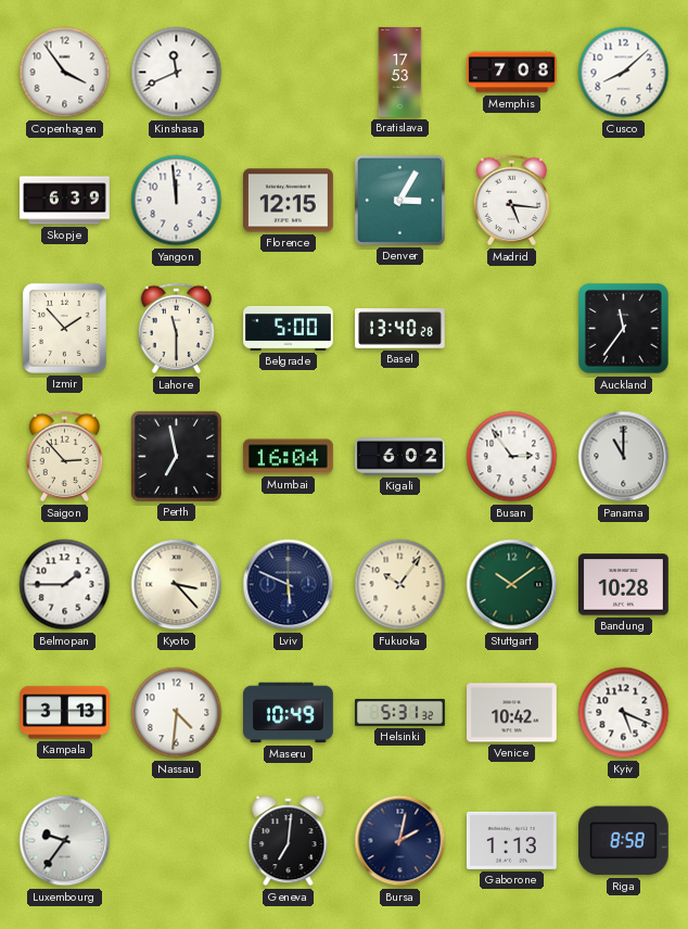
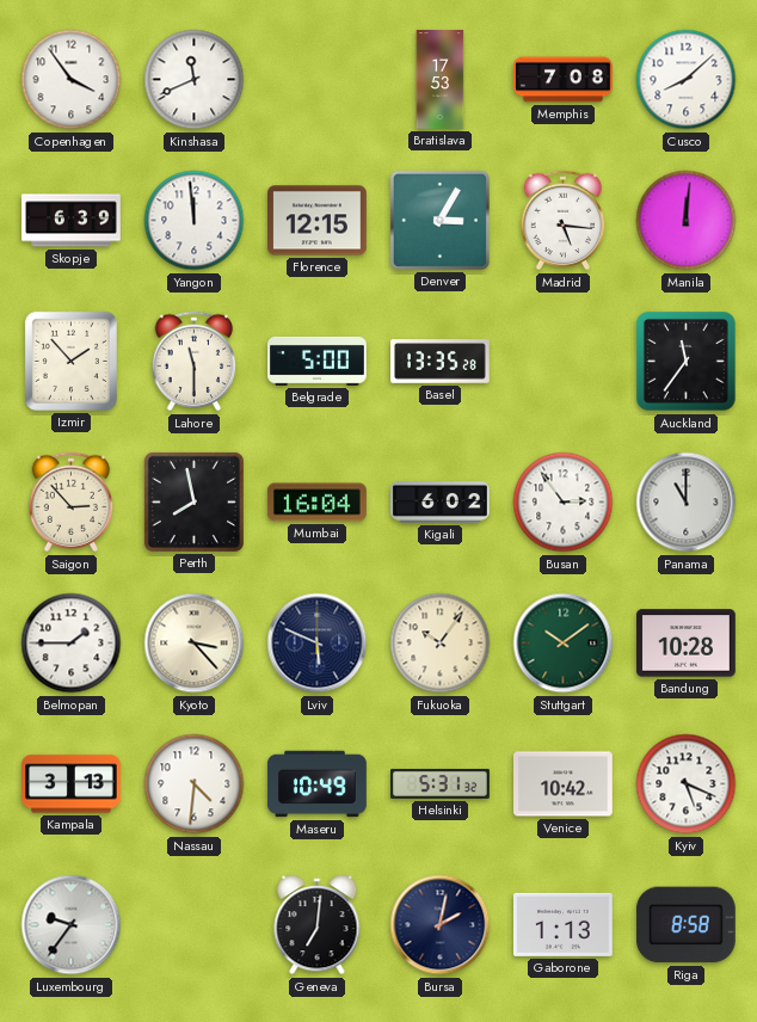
Manila: none -> 12:01
Basel: 13:40 -> 13:35
Perth: 6:58 -> 7:58
